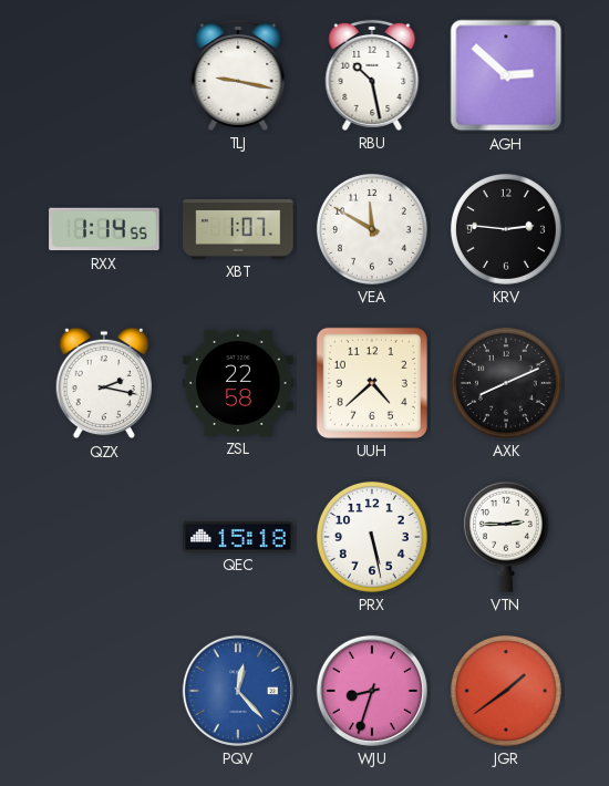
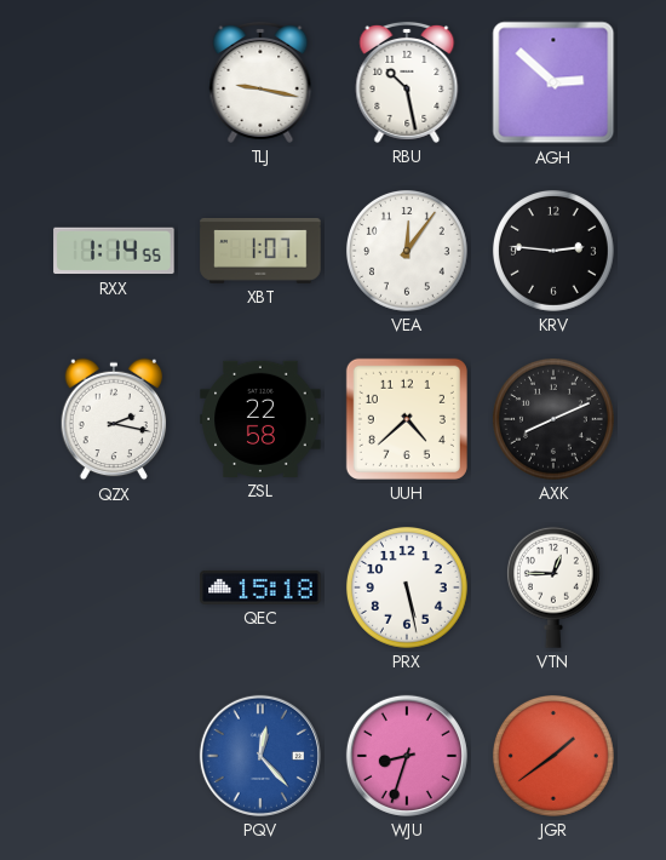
VEA: 11:50 -> 12:06
VTN: 2:45 -> 12:45
